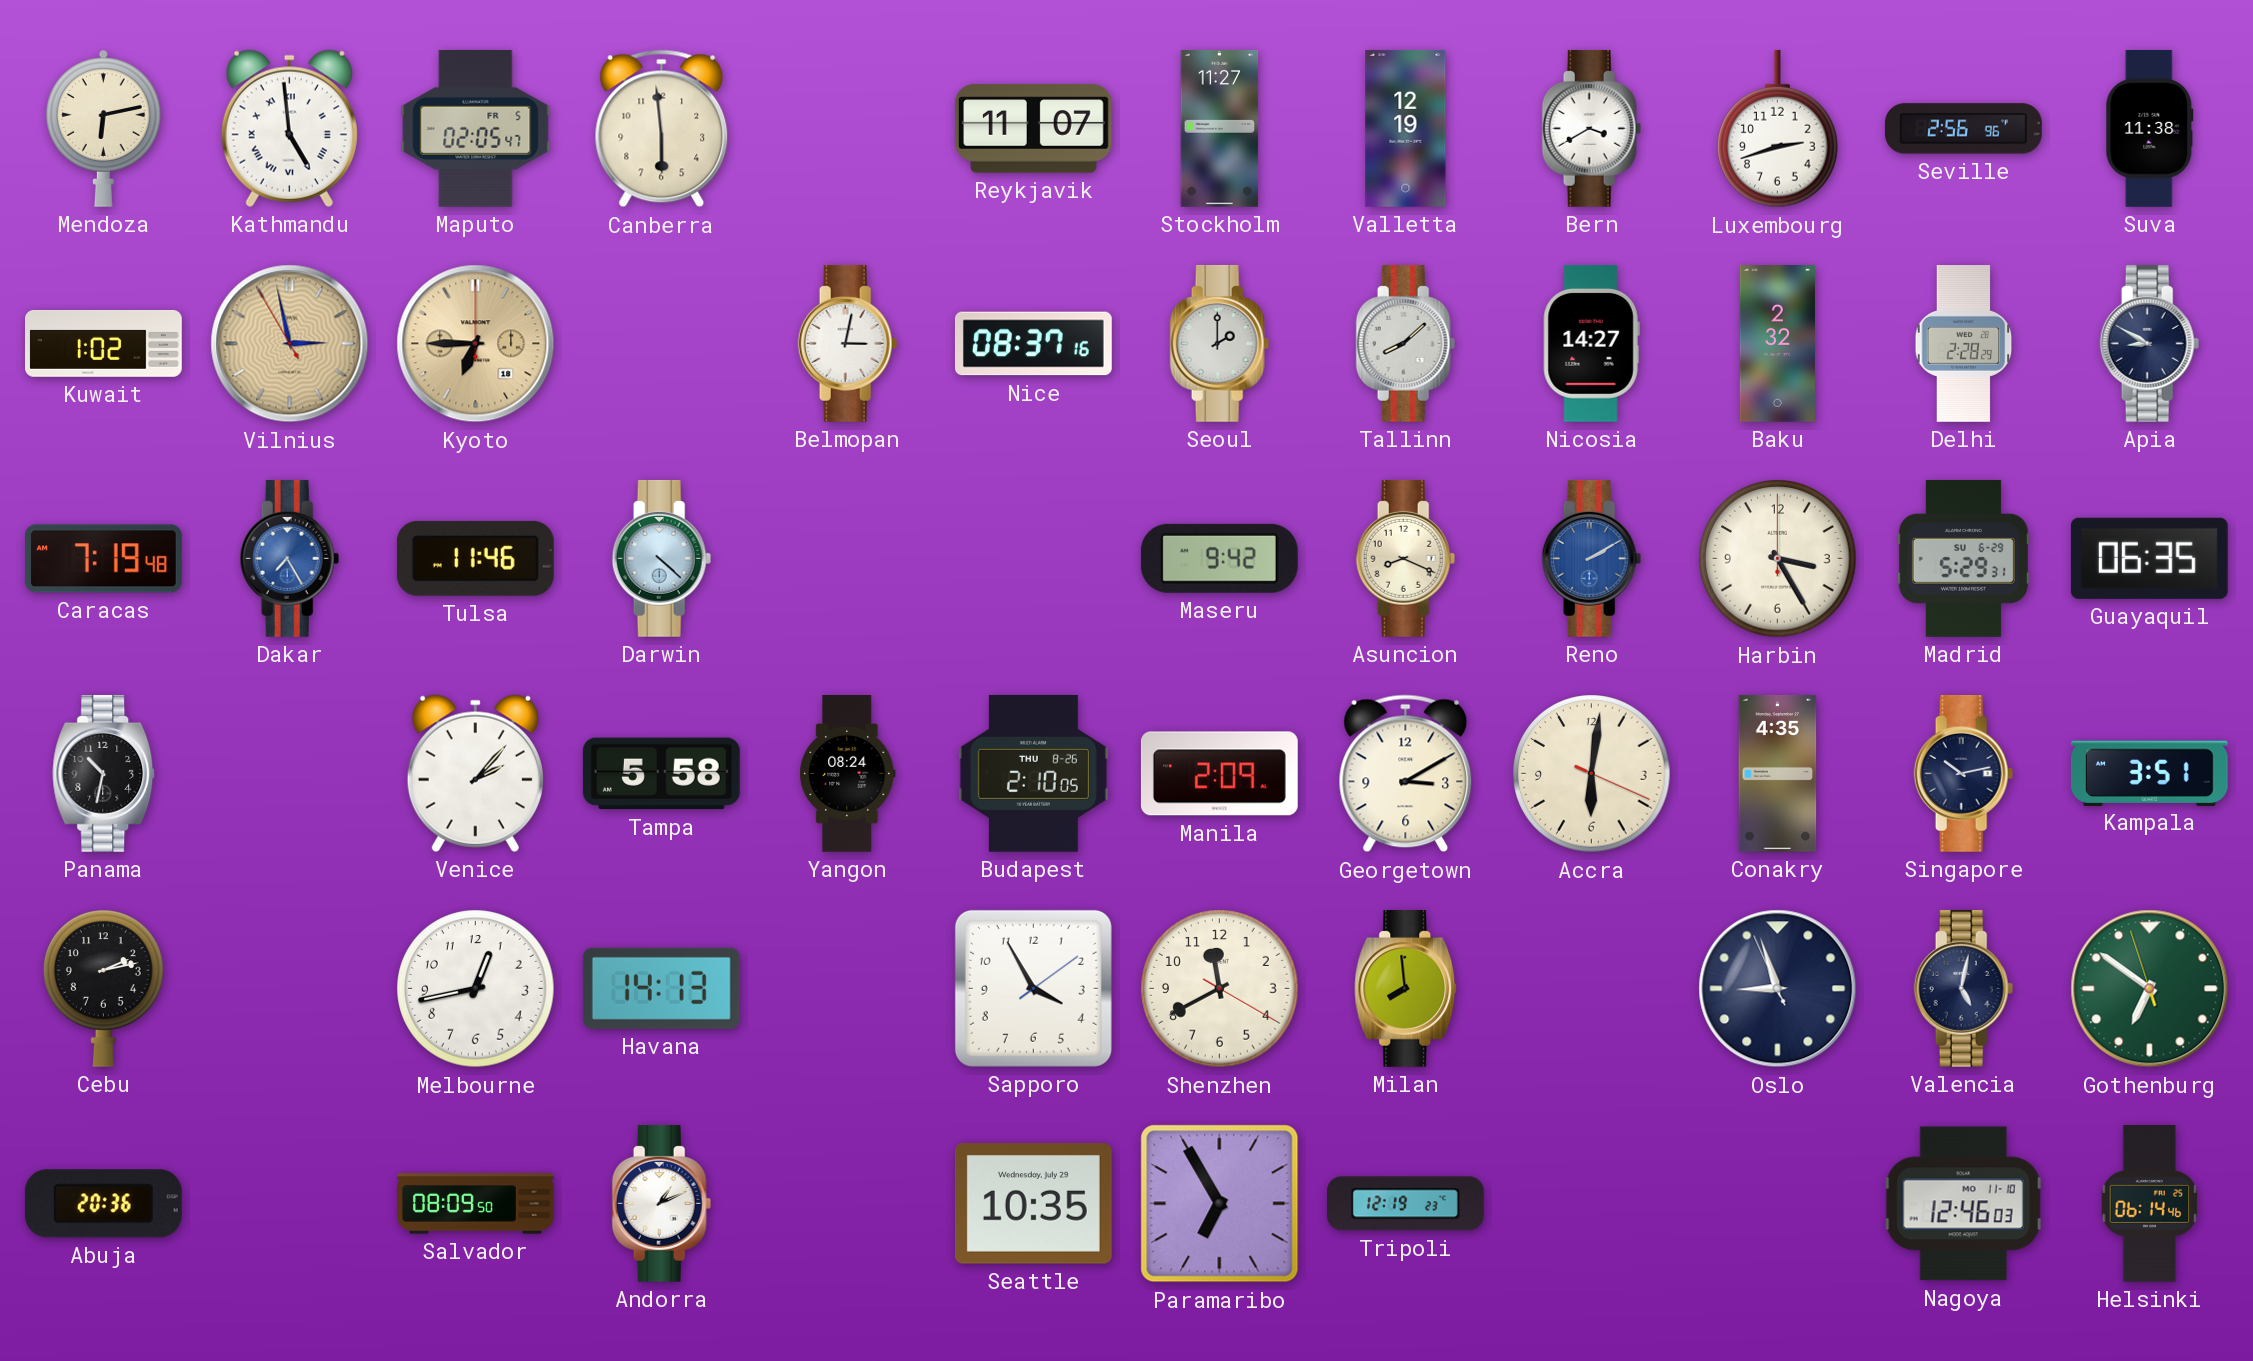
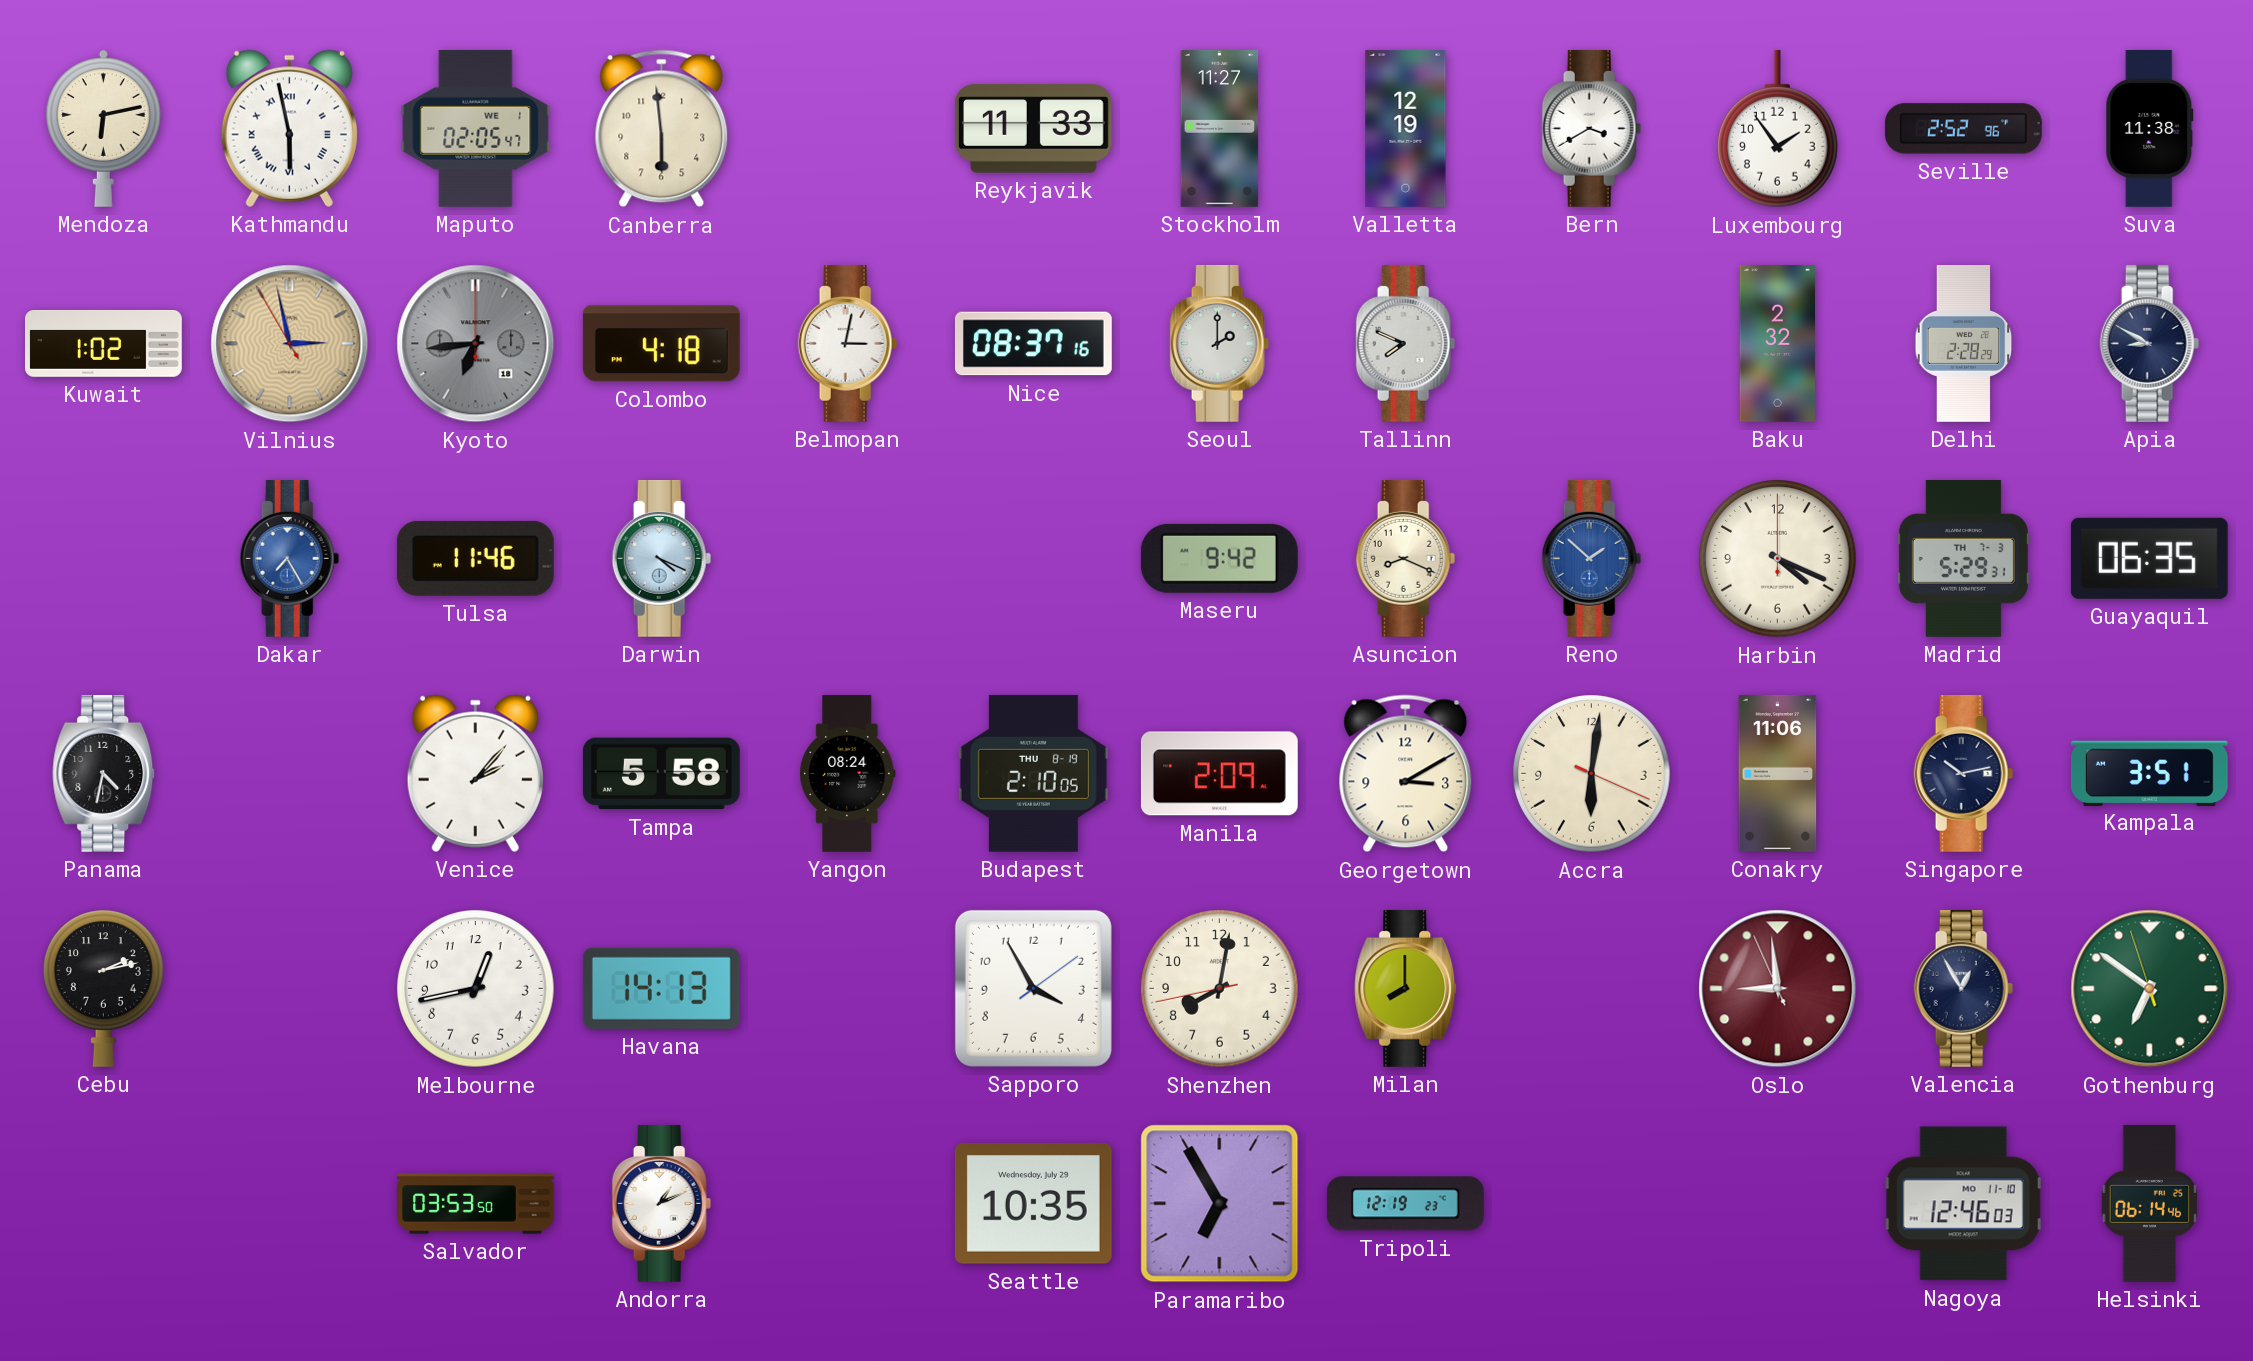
Kathmandu: 4:59 -> 5:58
Maputo date: FR 5 -> WE 1
Reykjavik: 11:07 -> 11:33
Luxembourg: 2:42 -> 1:54
Seville: 2:56 -> 2:52
Kyoto: 6:45 -> 6:44
Kyoto dial: champagne -> grey
Colombo: none -> 4:18
Tallinn: 8:08 -> 7:49
Nicosia: 14:27 -> none
Caracas: 7:19 -> none
Darwin: 4:22 -> 4:19
Reno: 2:10 -> 1:52
Harbin: 3:25 -> 4:19
Madrid date: SU 6-29 -> TH 7-3
Panama: 10:32 -> 4:32
Budapest date: THU 8-26 -> THU 8-19
Conakry: 4:35 -> 11:06
Shenzhen: 11:40 -> 8:01
Milan: 7:59 -> 8:00
Oslo: 8:56 -> 8:58
Oslo dial: navy -> burgundy
Valencia: 5:02 -> 12:55
Abuja: 20:36 -> none
Salvador: 08:09 -> 03:53
